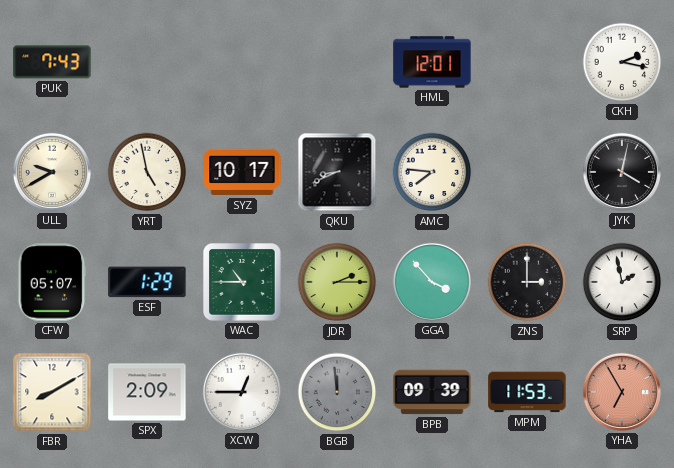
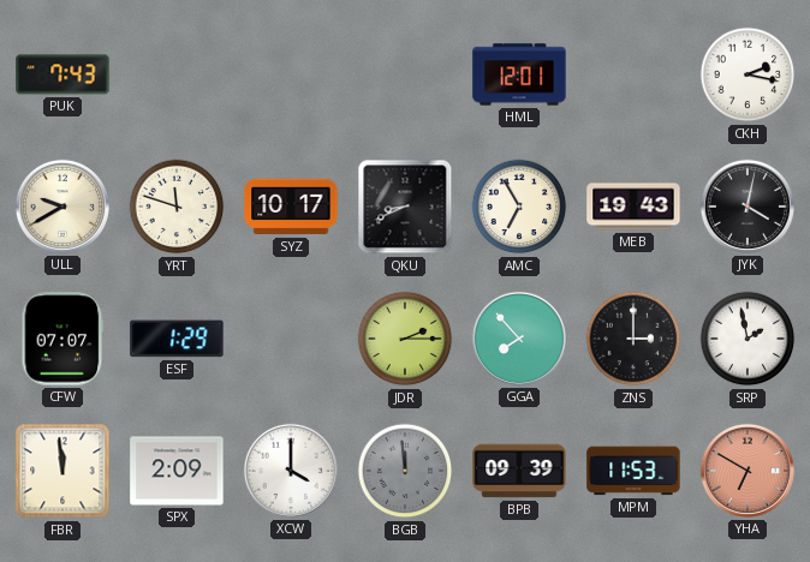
YRT: 4:58 -> 11:48
AMC: 7:46 -> 6:55
MEB: none -> 19:43
CFW: 05:07 -> 07:07
WAC: 10:45 -> none
GGA: 3:53 -> 7:53
FBR: 8:10 -> 11:59
XCW: 12:45 -> 4:00
YHA: 6:55 -> 6:50
